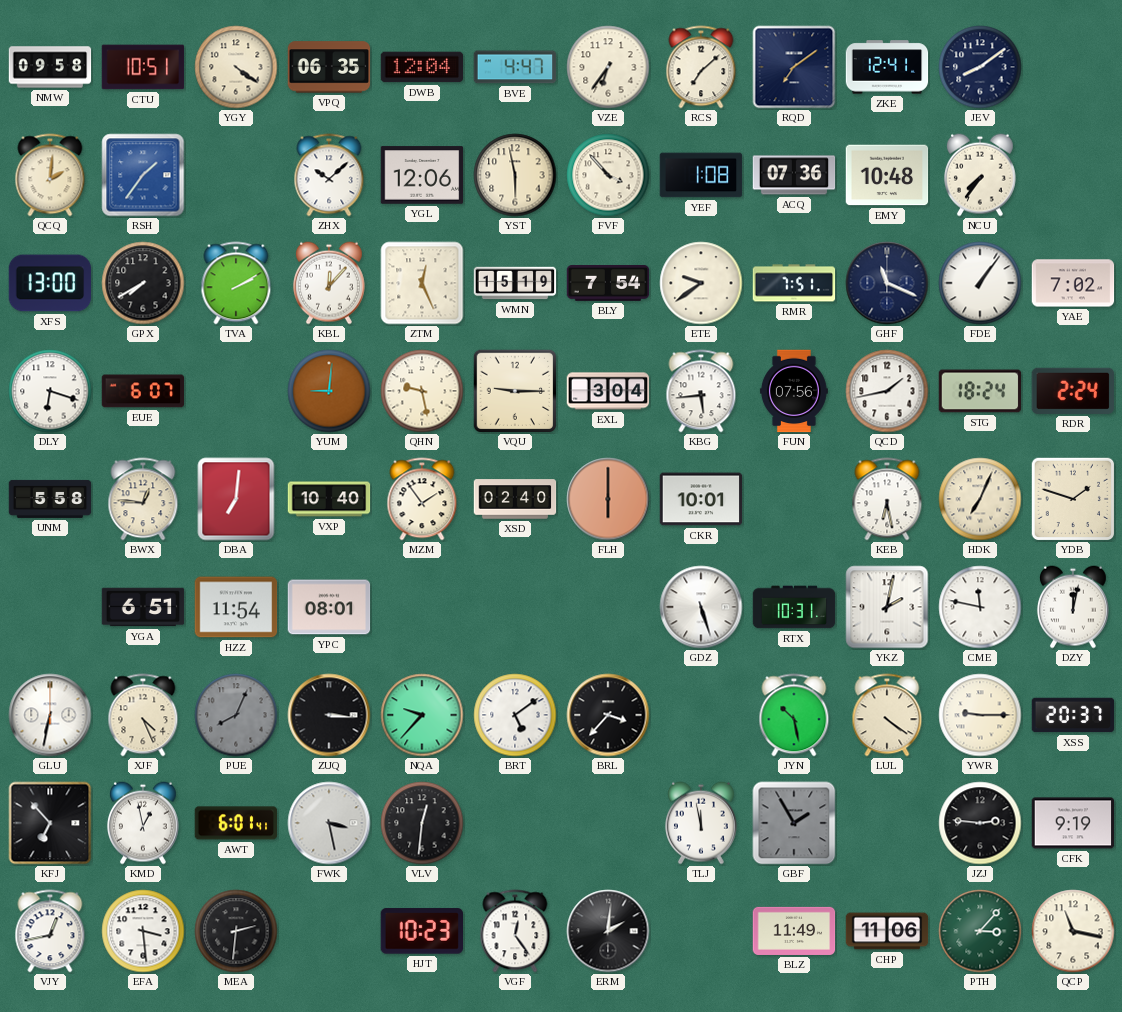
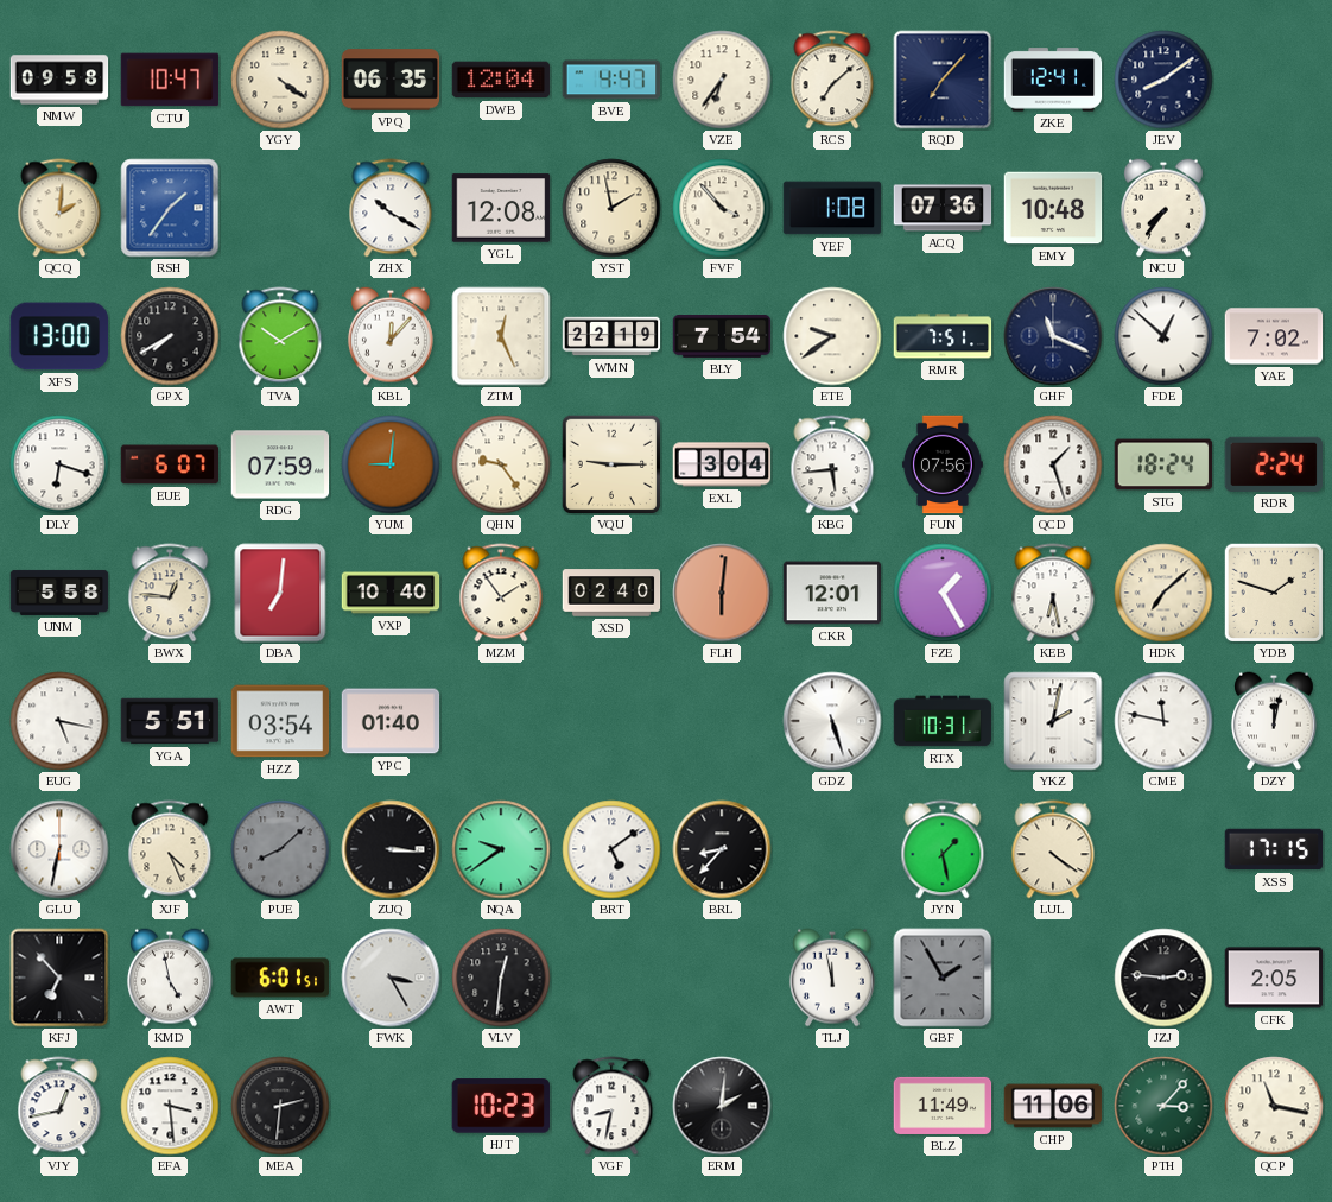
CTU: 10:51 -> 10:47
RQD: 7:09 -> 7:07
ZHX: 10:08 -> 10:20
YGL: 12:06 -> 12:08
YST: 5:58 -> 1:58
TVA: 2:10 -> 10:10
WMN: 15:19 -> 22:19
FDE: 1:06 -> 12:52
RDG: none -> 07:59
QHN: 9:28 -> 9:24
QCD: 1:43 -> 1:27
FLH: 6:00 -> 6:01
CKR: 10:01 -> 12:01
FZE: none -> 1:25
HDK: 7:04 -> 7:08
EUG: none -> 5:17
YGA: 6:51 -> 5:51
HZZ: 11:54 -> 03:54
YPC: 08:01 -> 01:40
PUE: 8:04 -> 8:08
NQA: 9:37 -> 9:39
BRL: 3:37 -> 8:37
JYN: 10:28 -> 1:28
YWR: 9:15 -> none
XSS: 20:37 -> 17:15
KMD: 12:58 -> 4:58
AWT: 6:01:41 -> 6:01:51
FWK: 3:28 -> 3:25
CFK: 9:19 -> 2:05
VGF: 12:24 -> 8:32
